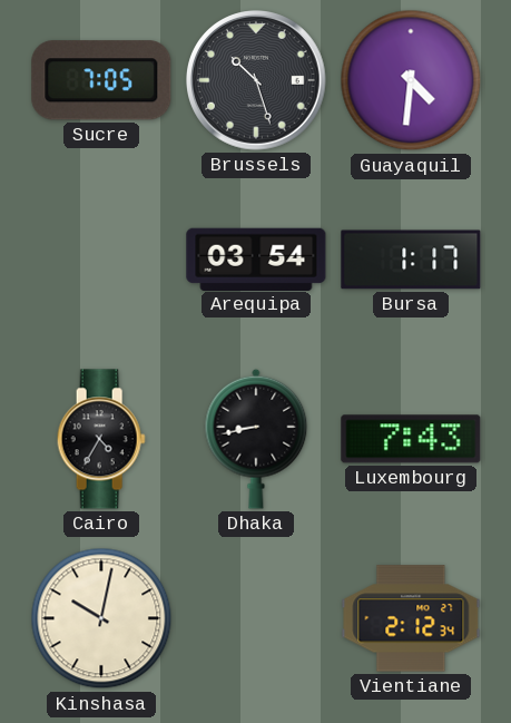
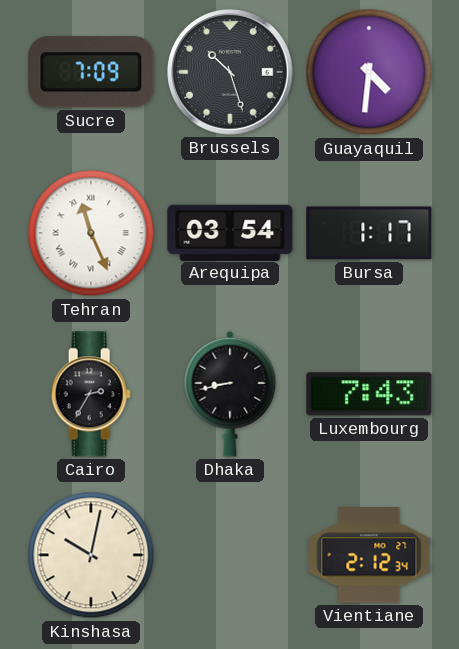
Sucre: 7:05 -> 7:09
Tehran: none -> 11:26
Cairo: 4:35 -> 2:35
